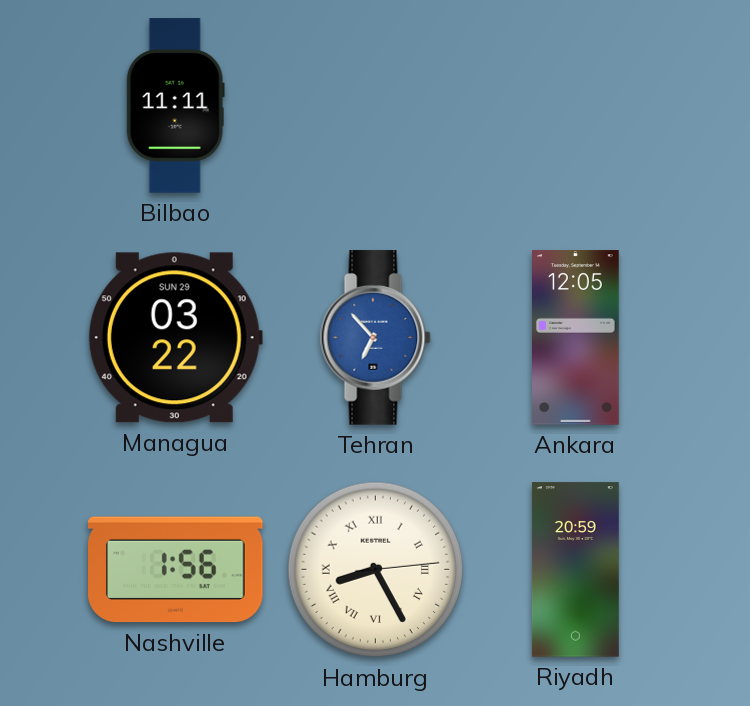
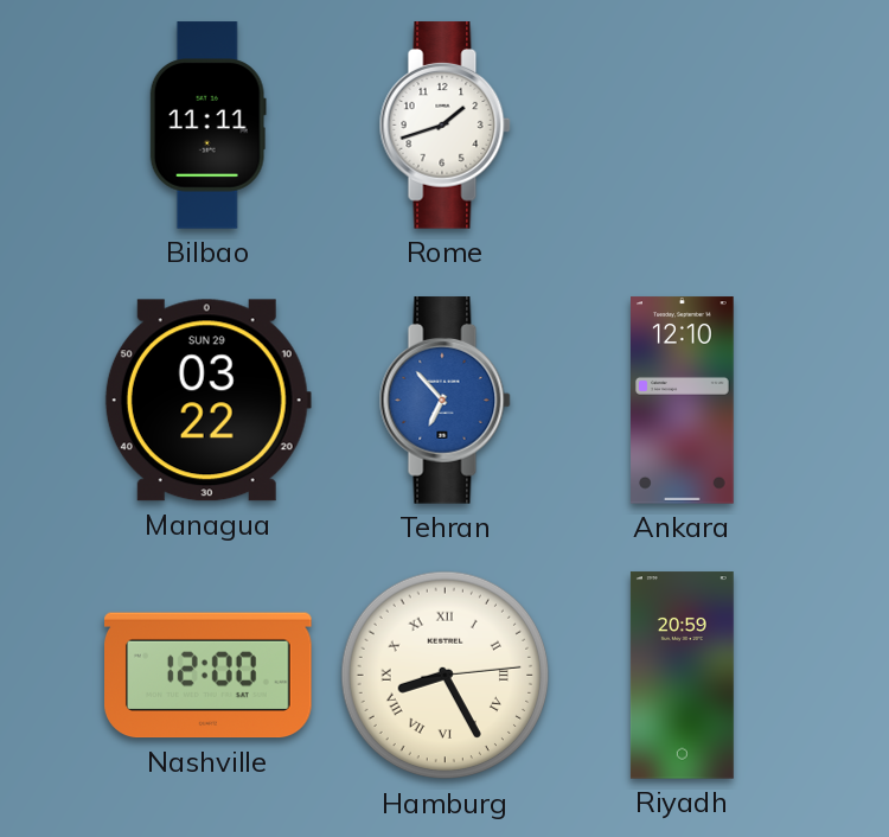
Rome: none -> 1:42
Ankara: 12:05 -> 12:10
Nashville: 1:56 -> 12:00
